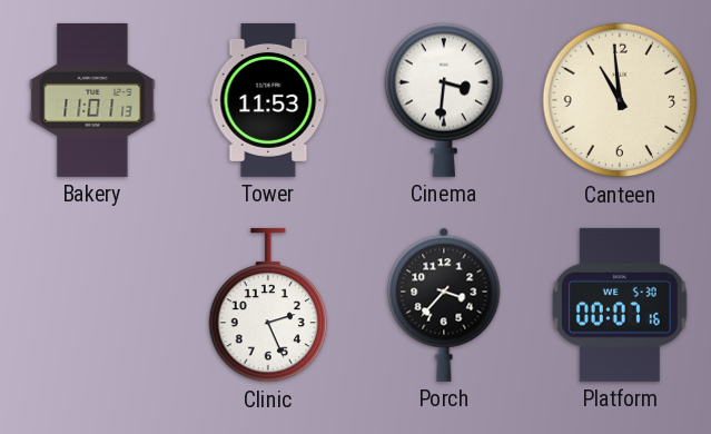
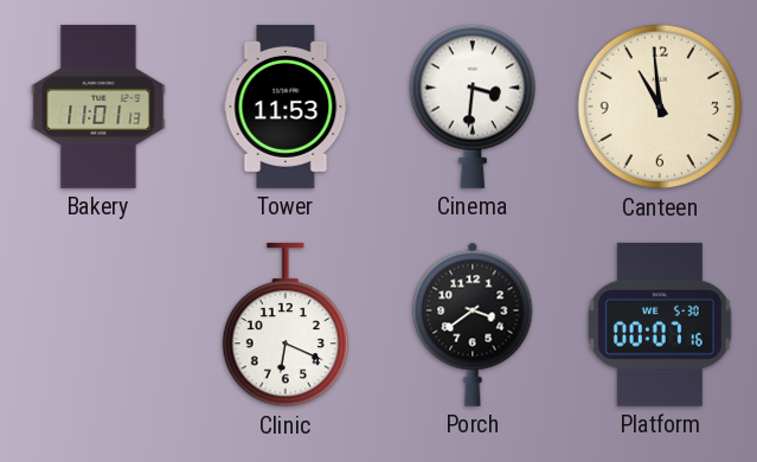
Clinic: 2:26 -> 6:19
Porch: 3:37 -> 3:39
